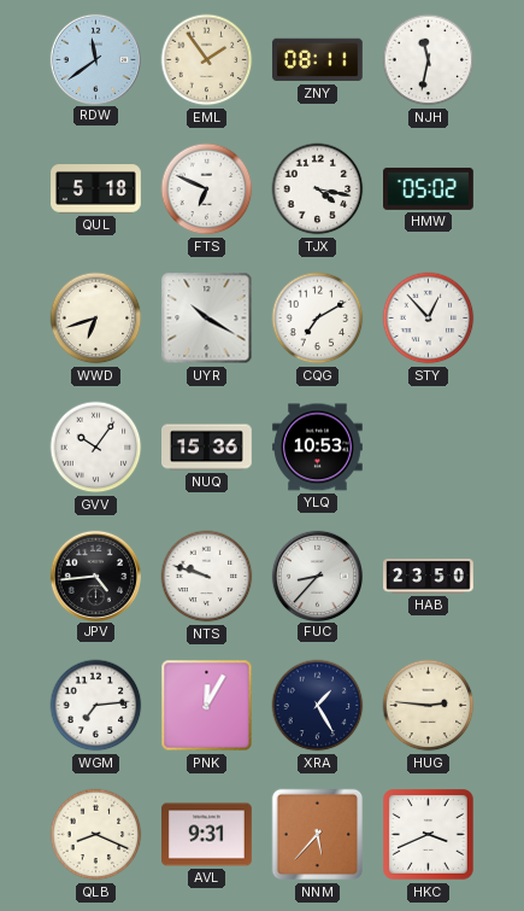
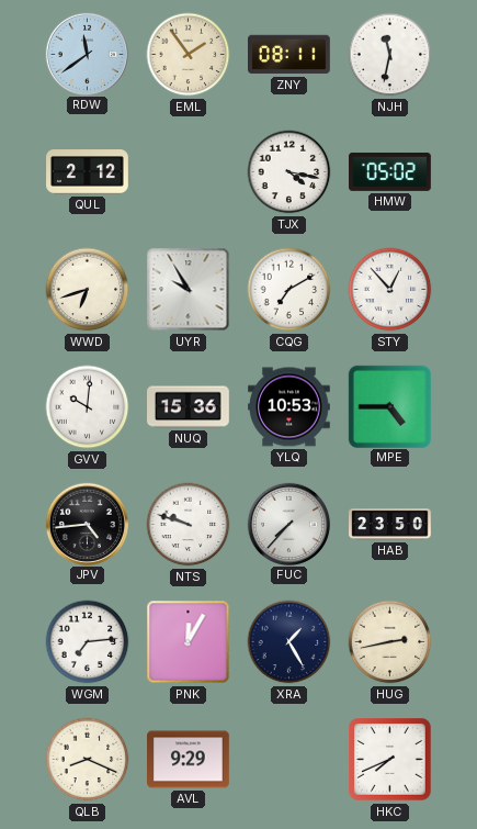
QUL: 5:18 -> 2:12
FTS: 6:49 -> none
UYR: 10:20 -> 9:55
GVV: 10:06 -> 10:01
MPE: none -> 4:45
FUC: 8:37 -> 7:37
HUG: 2:46 -> 2:43
AVL: 9:31 -> 9:29
NNM: 5:37 -> none
HKC: 3:41 -> 7:41
